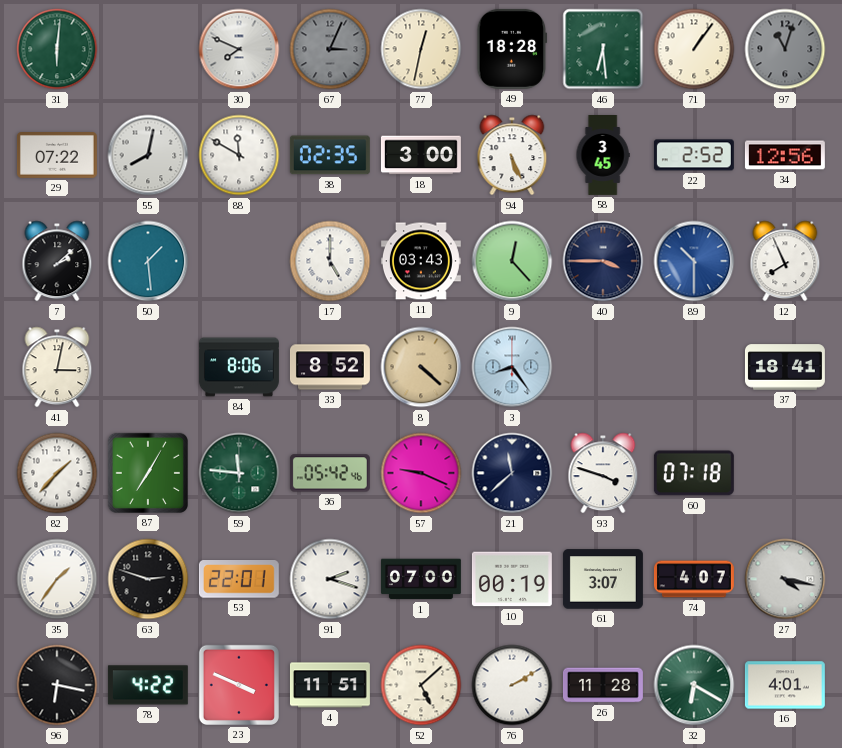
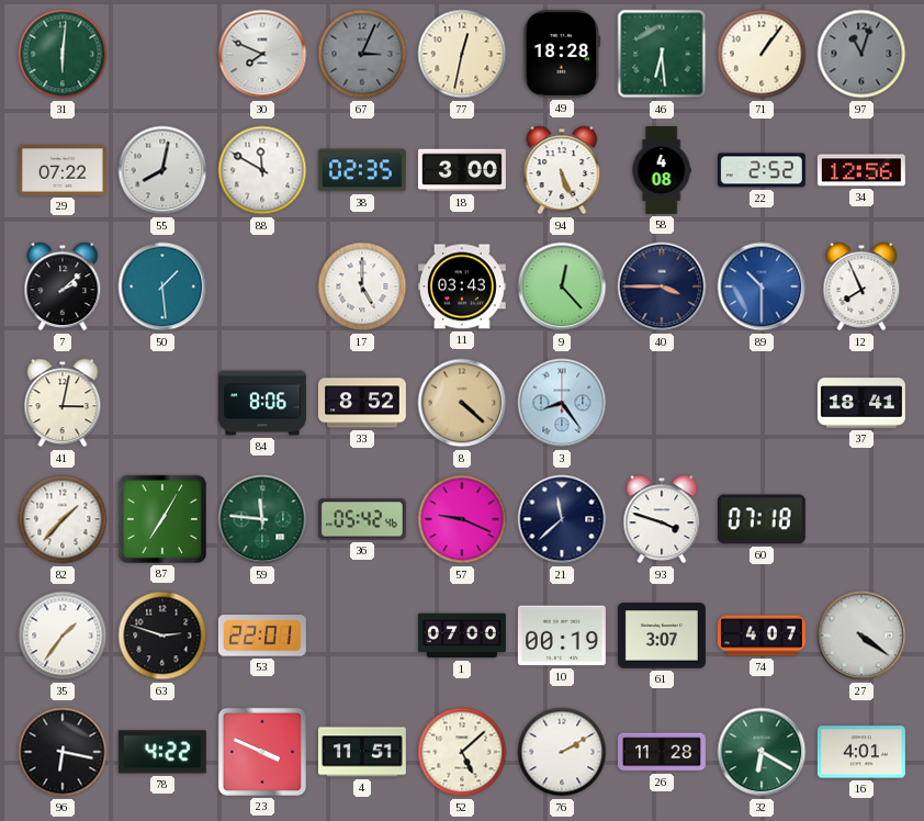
58: 3:45 -> 4:08
91: 2:18 -> none
27: 4:17 -> 4:21
